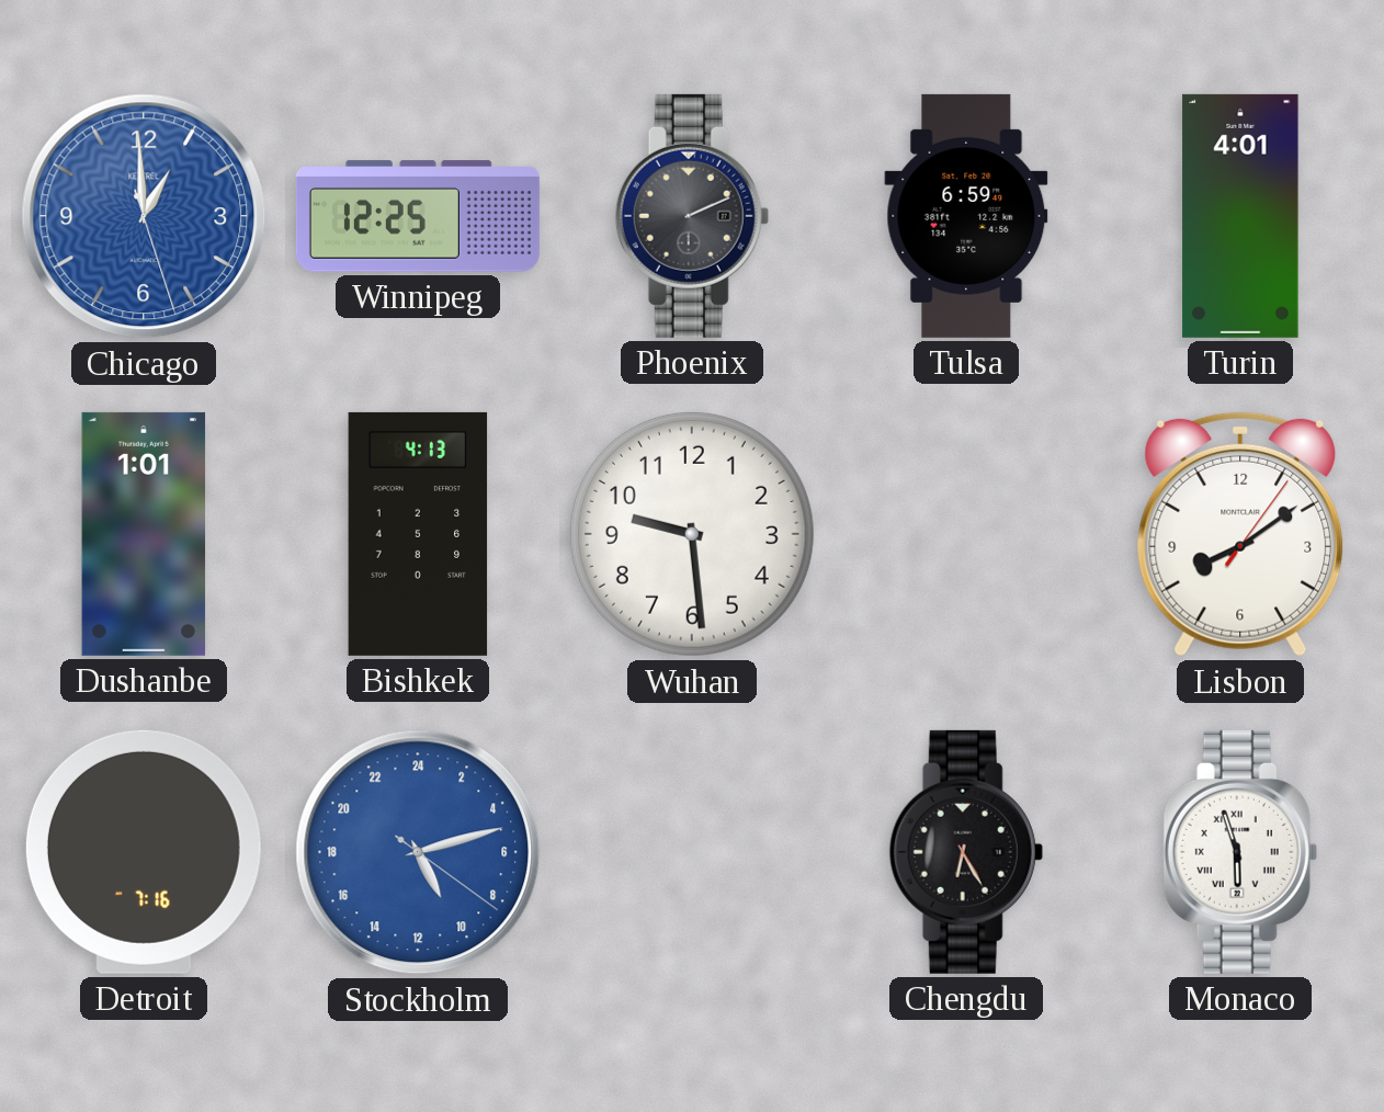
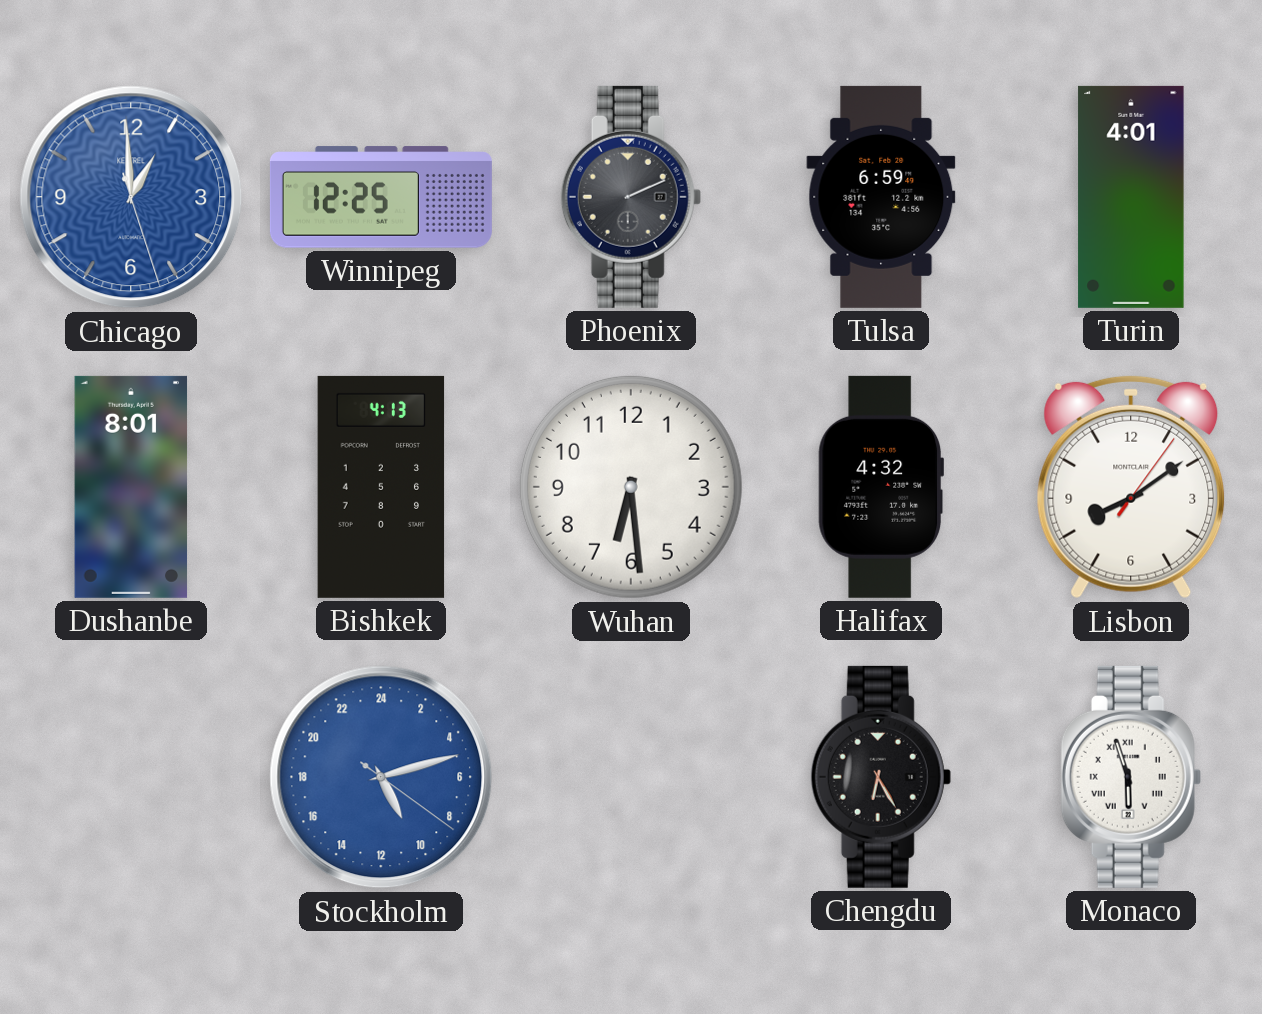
Dushanbe: 1:01 -> 8:01
Wuhan: 9:29 -> 6:29
Halifax: none -> 4:32
Detroit: 7:16 -> none
